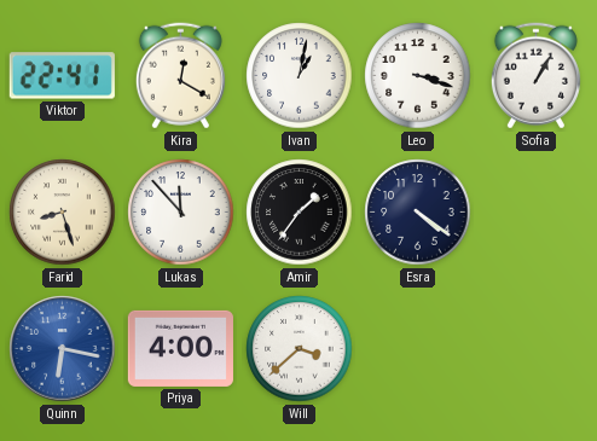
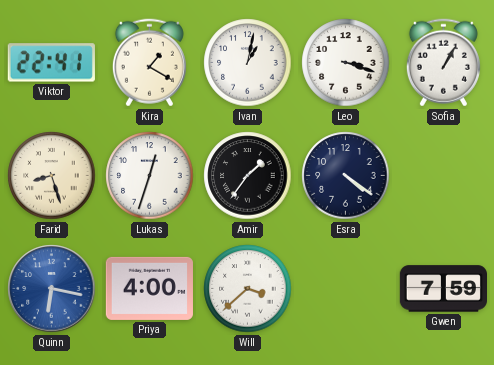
Kira: 12:20 -> 1:20
Lukas: 11:53 -> 12:33
Gwen: none -> 7:59
